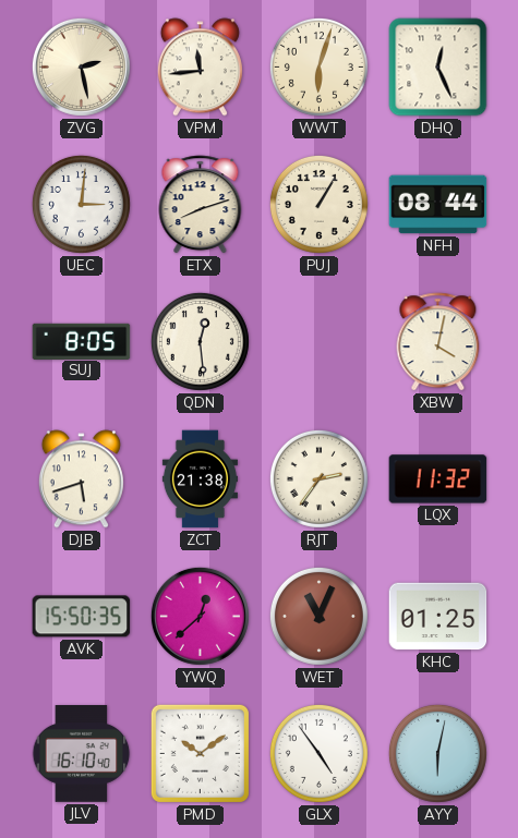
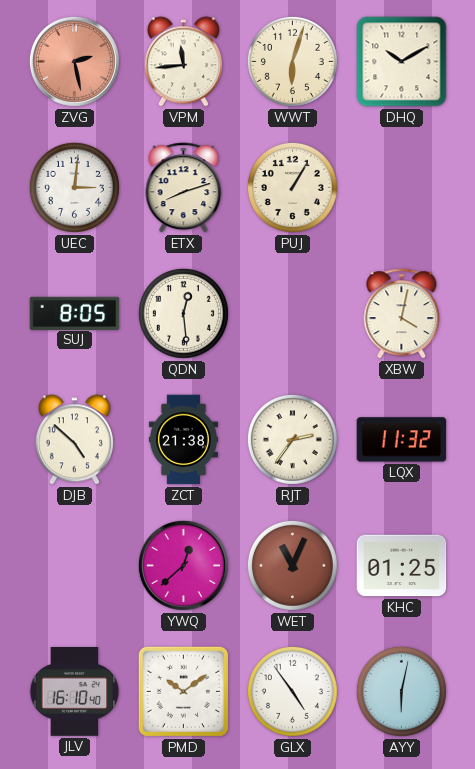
ZVG dial: cream -> salmon
DHQ: 12:26 -> 10:10
NFH: 08:44 -> none
DJB: 5:42 -> 4:52
AVK: 15:50 -> none
